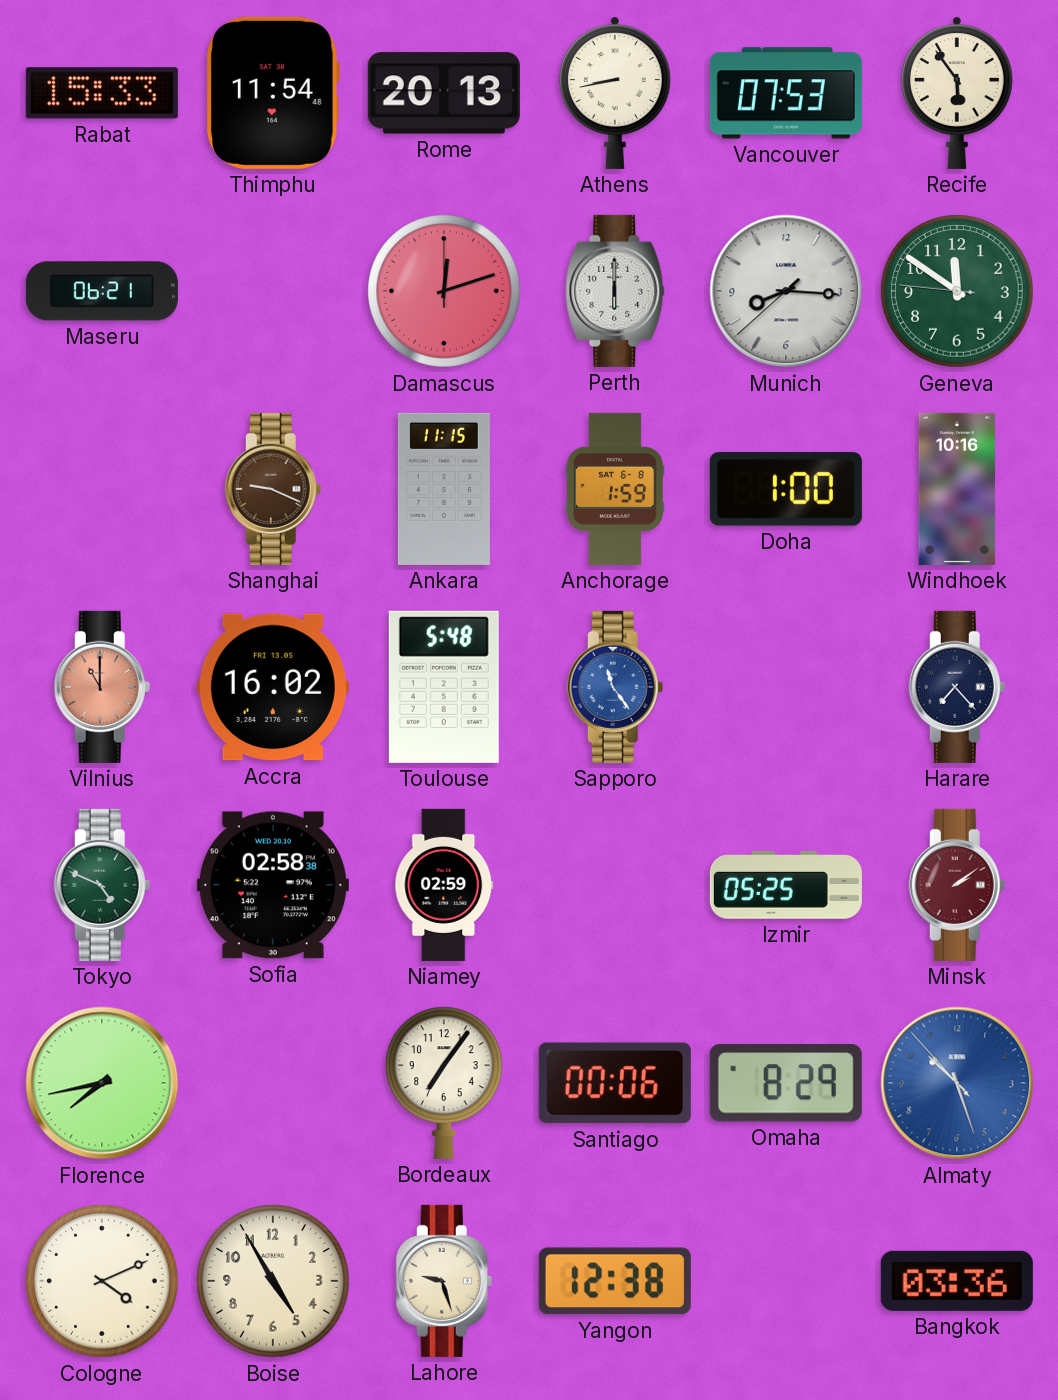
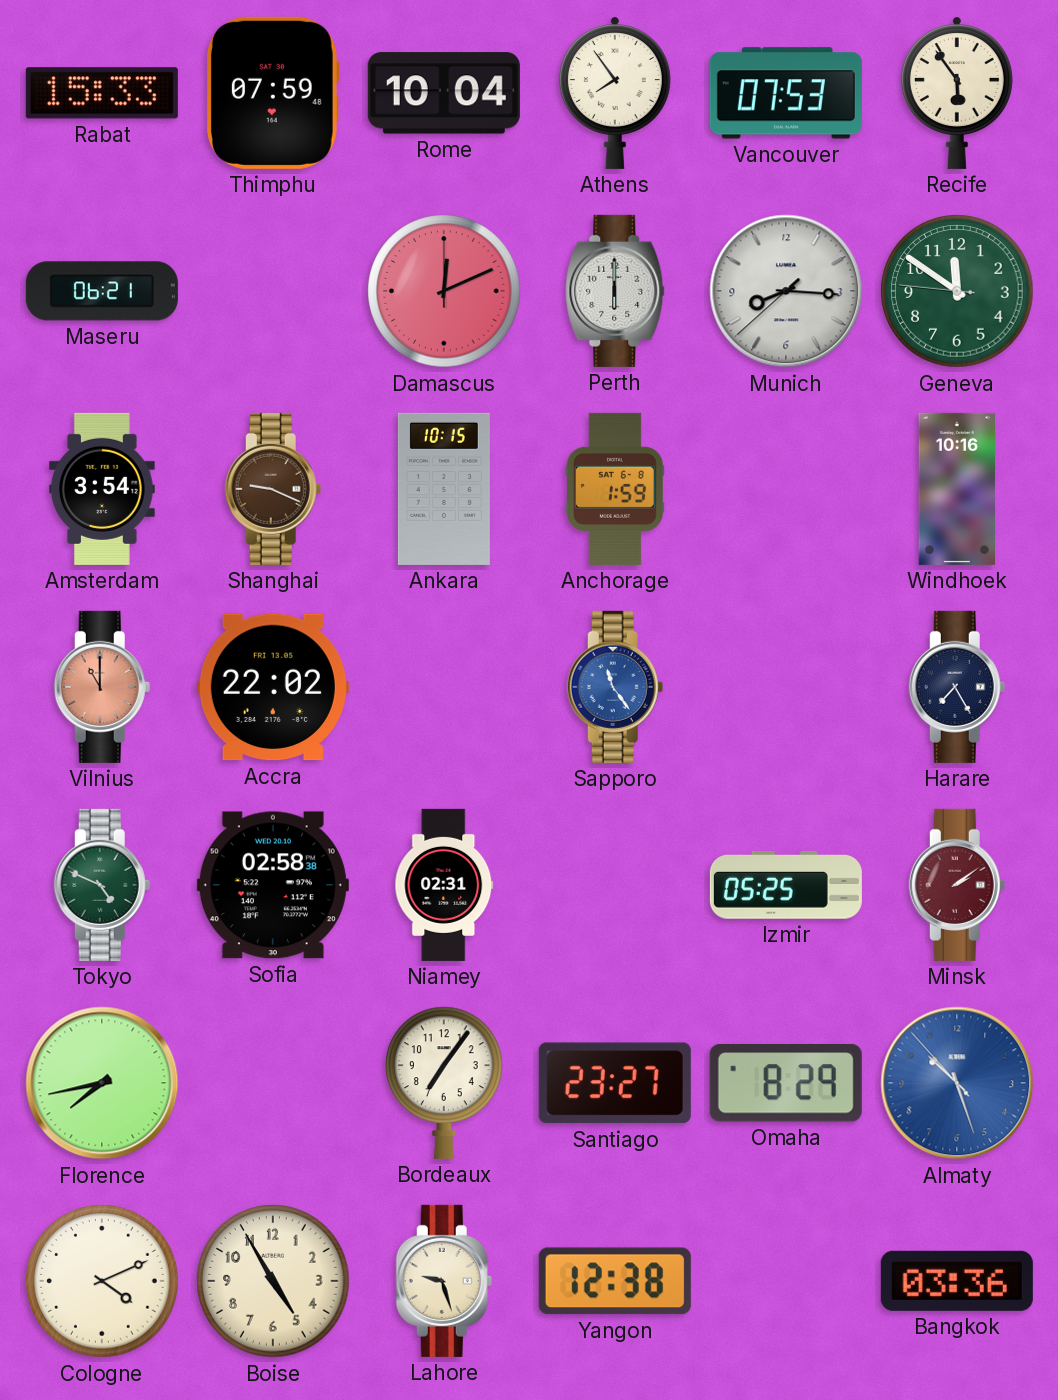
Thimphu: 11:54 -> 07:59
Rome: 20:13 -> 10:04
Athens: 8:43 -> 7:54
Damascus: 12:12 -> 12:11
Amsterdam: none -> 3:54
Ankara: 11:15 -> 10:15
Doha: 1:00 -> none
Accra: 16:02 -> 22:02
Toulouse: 5:48 -> none
Harare: 7:23 -> 7:25
Niamey: 02:59 -> 02:31
Santiago: 00:06 -> 23:27
